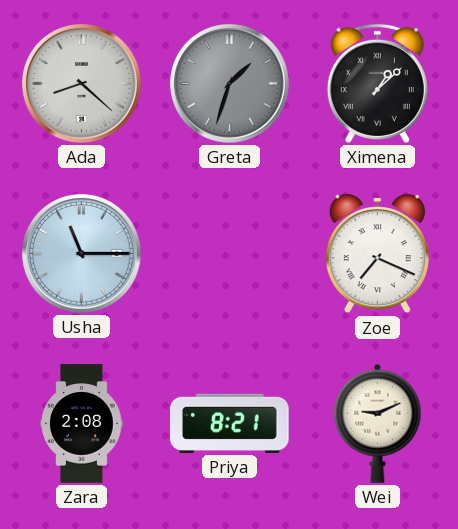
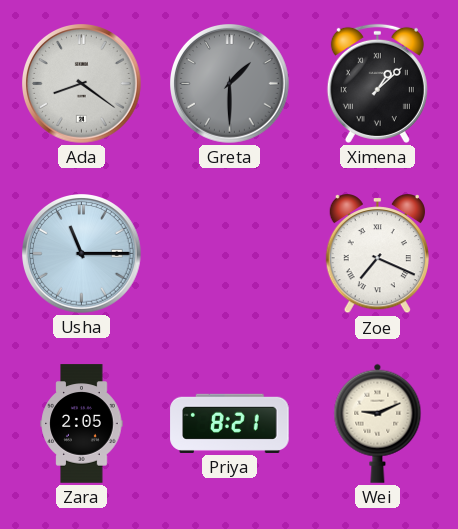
Ada: 8:22 -> 8:21
Greta: 1:33 -> 1:30
Zara: 2:08 -> 2:05
